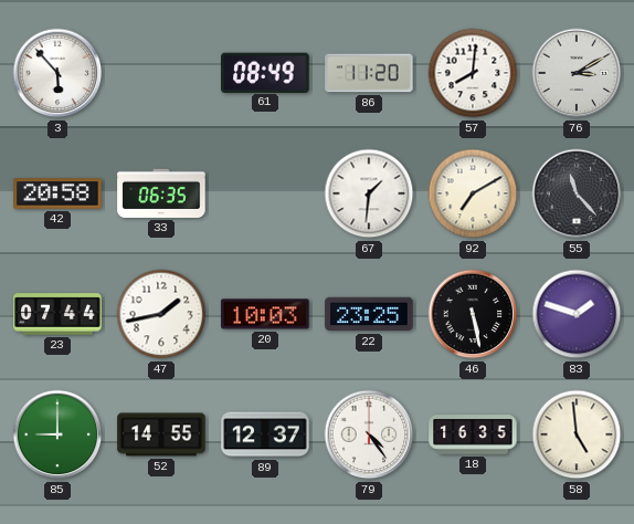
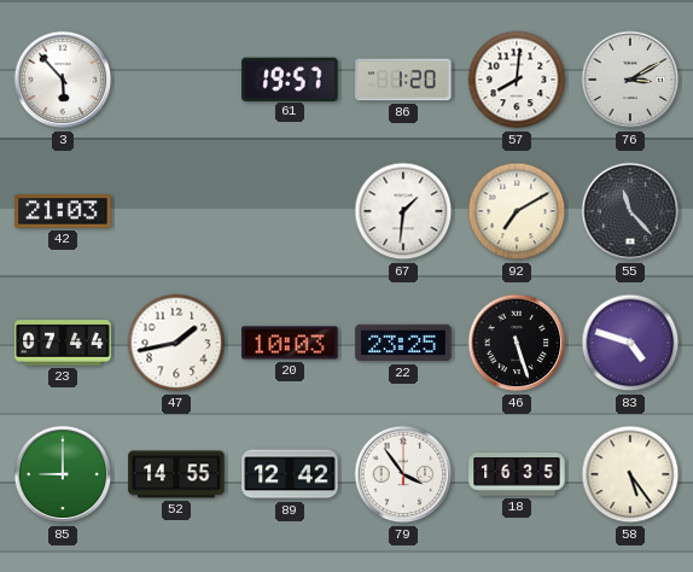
61: 08:49 -> 19:57
86: 11:20 -> 1:20
42: 20:58 -> 21:03
33: 06:35 -> none
46: 5:28 -> 5:27
83: 1:48 -> 4:48
89: 12:37 -> 12:42
79: 4:24 -> 3:54
58: 4:59 -> 5:24
